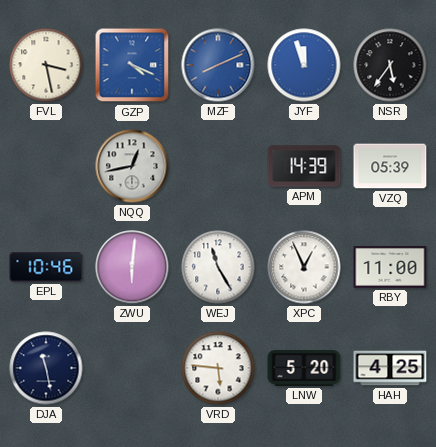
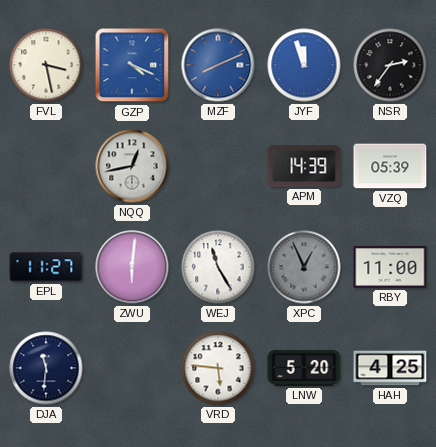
NSR: 5:36 -> 2:36
EPL: 10:46 -> 11:27
XPC dial: white -> grey
DJA: 11:28 -> 11:31
